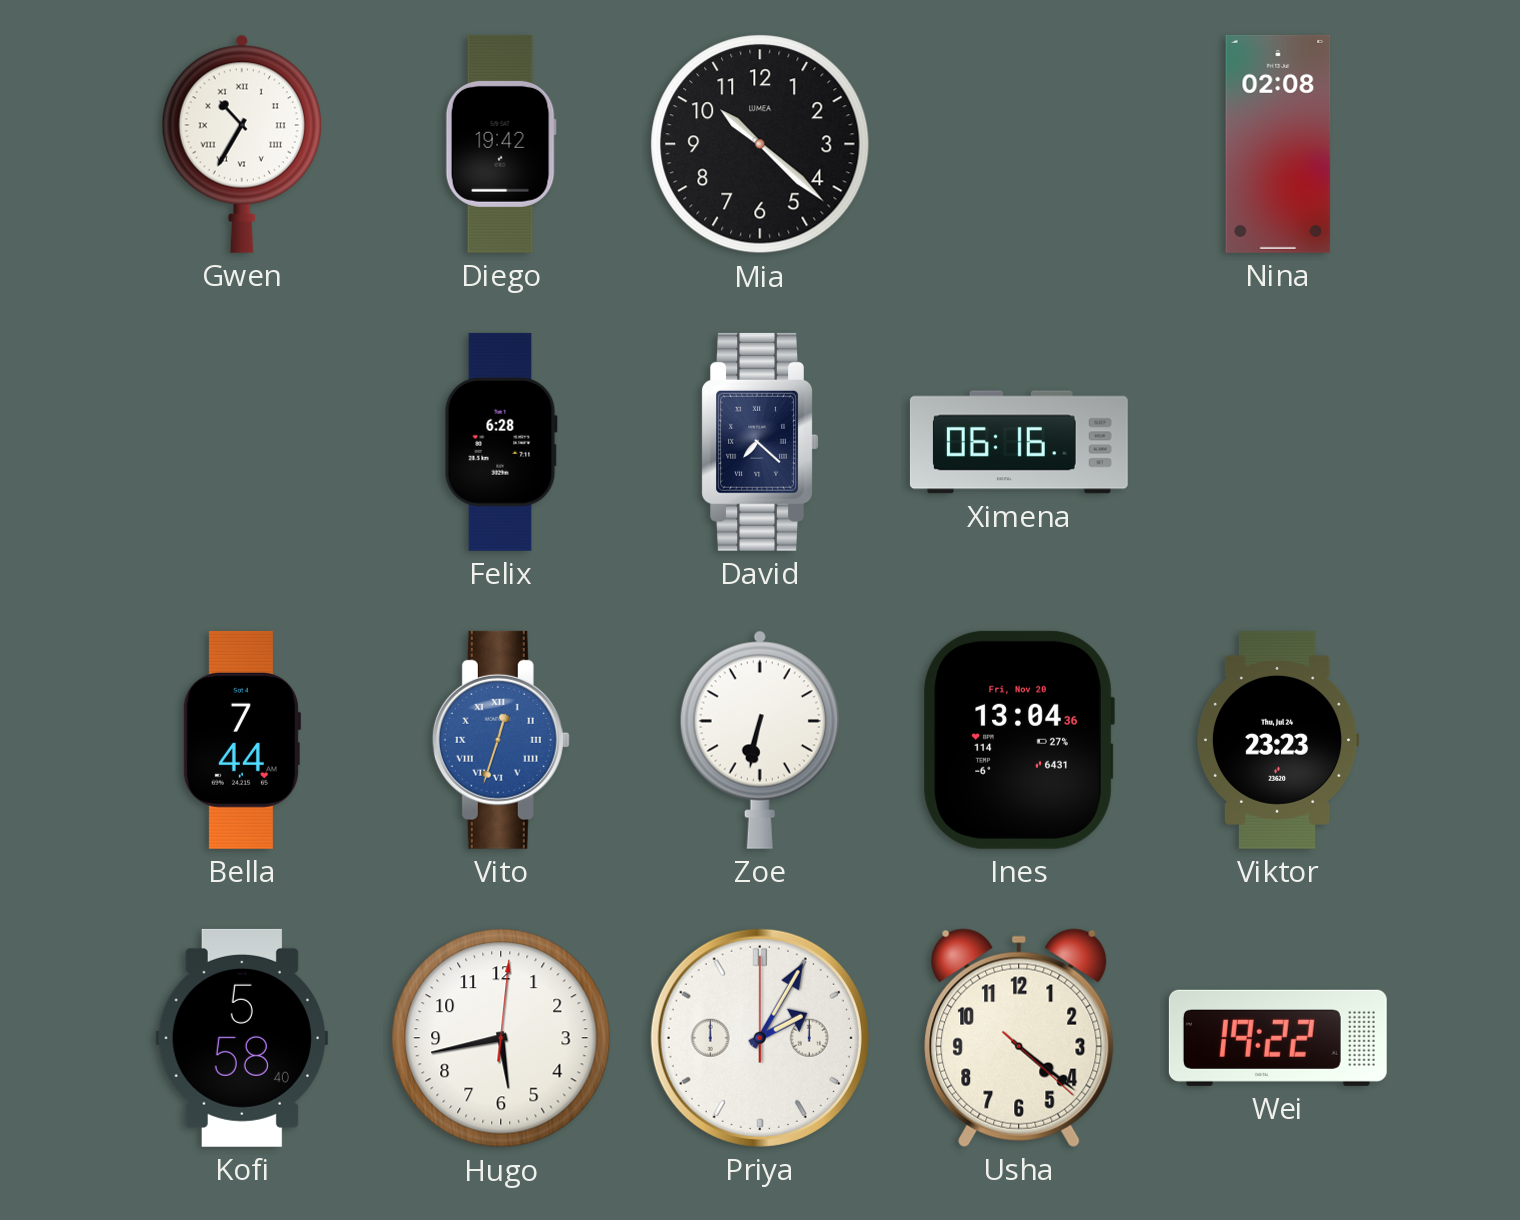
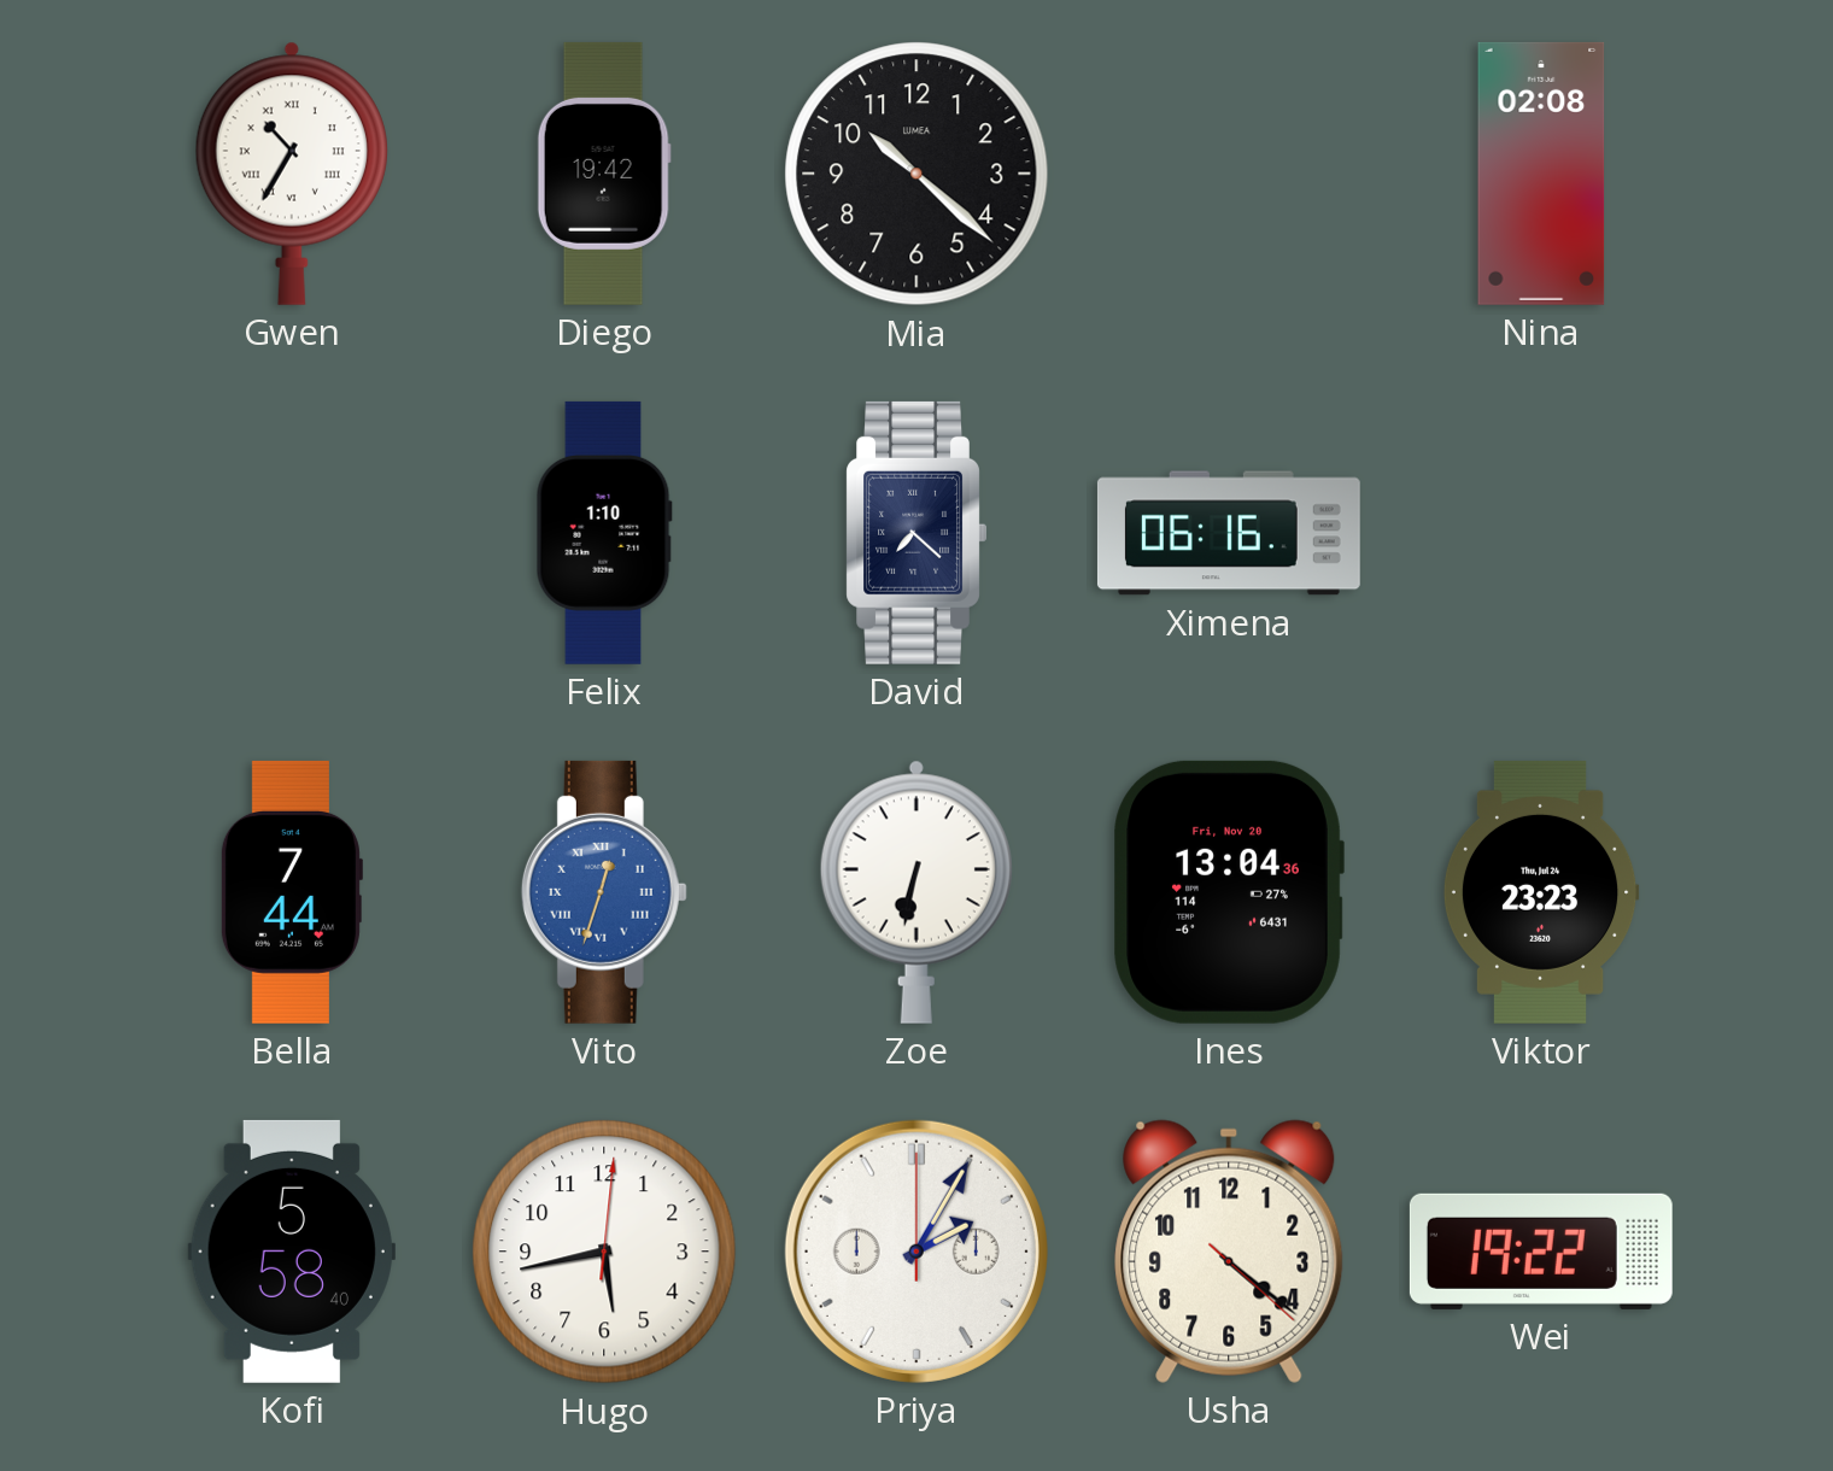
Felix: 6:28 -> 1:10
